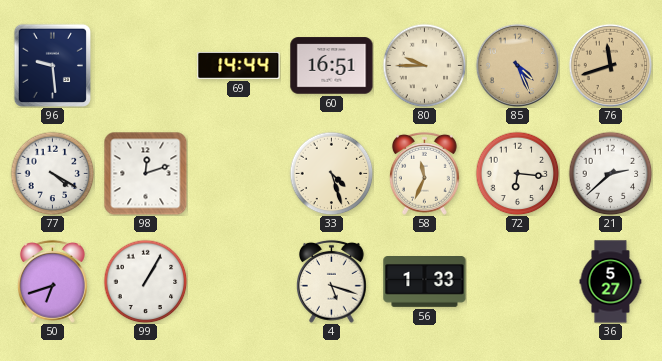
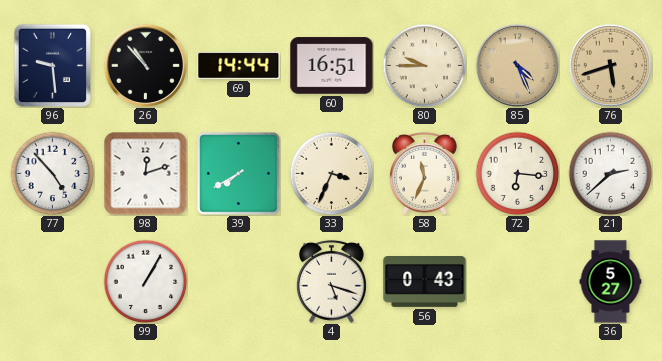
26: none -> 10:53
76: 11:42 -> 5:42
77: 4:20 -> 4:53
39: none -> 7:40
33: 4:27 -> 3:34
50: 6:42 -> none
56: 1:33 -> 0:43
